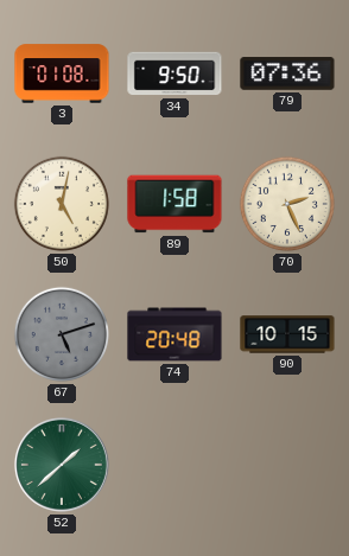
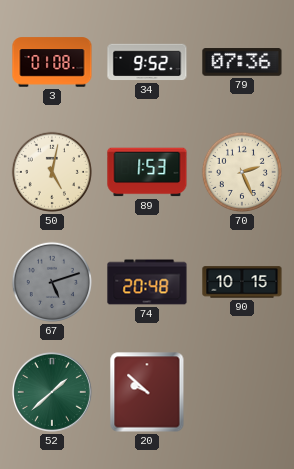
34: 9:50 -> 9:52
89: 1:58 -> 1:53
20: none -> 9:52
